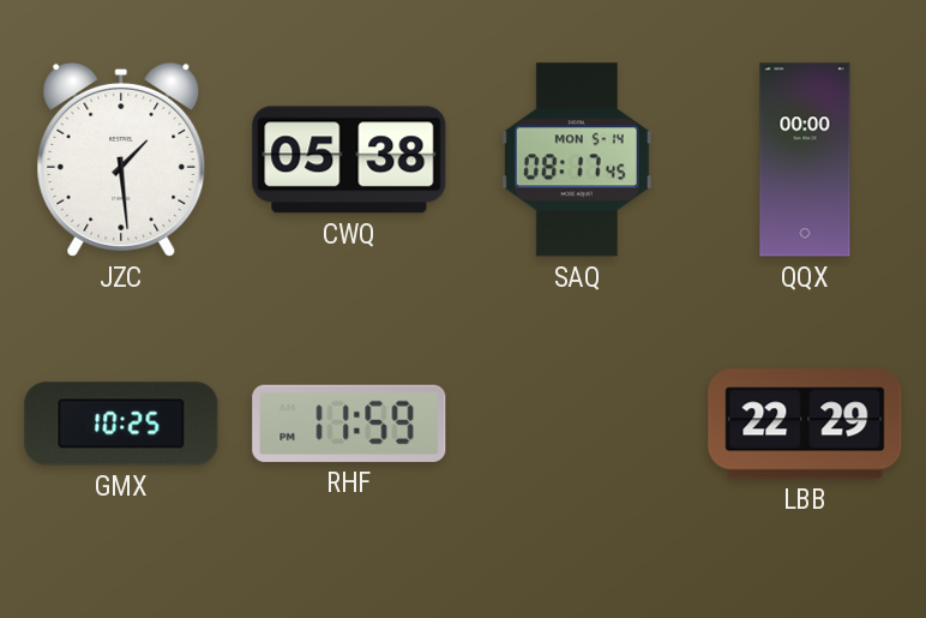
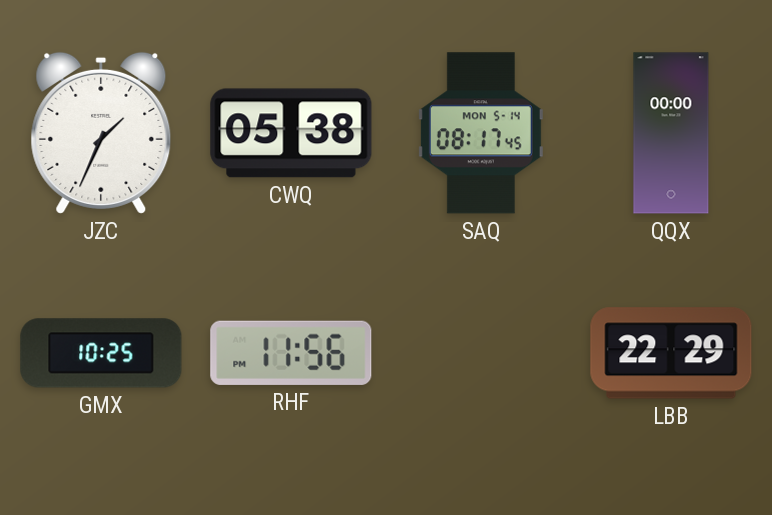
JZC: 1:29 -> 1:34
RHF: 11:59 -> 11:56
